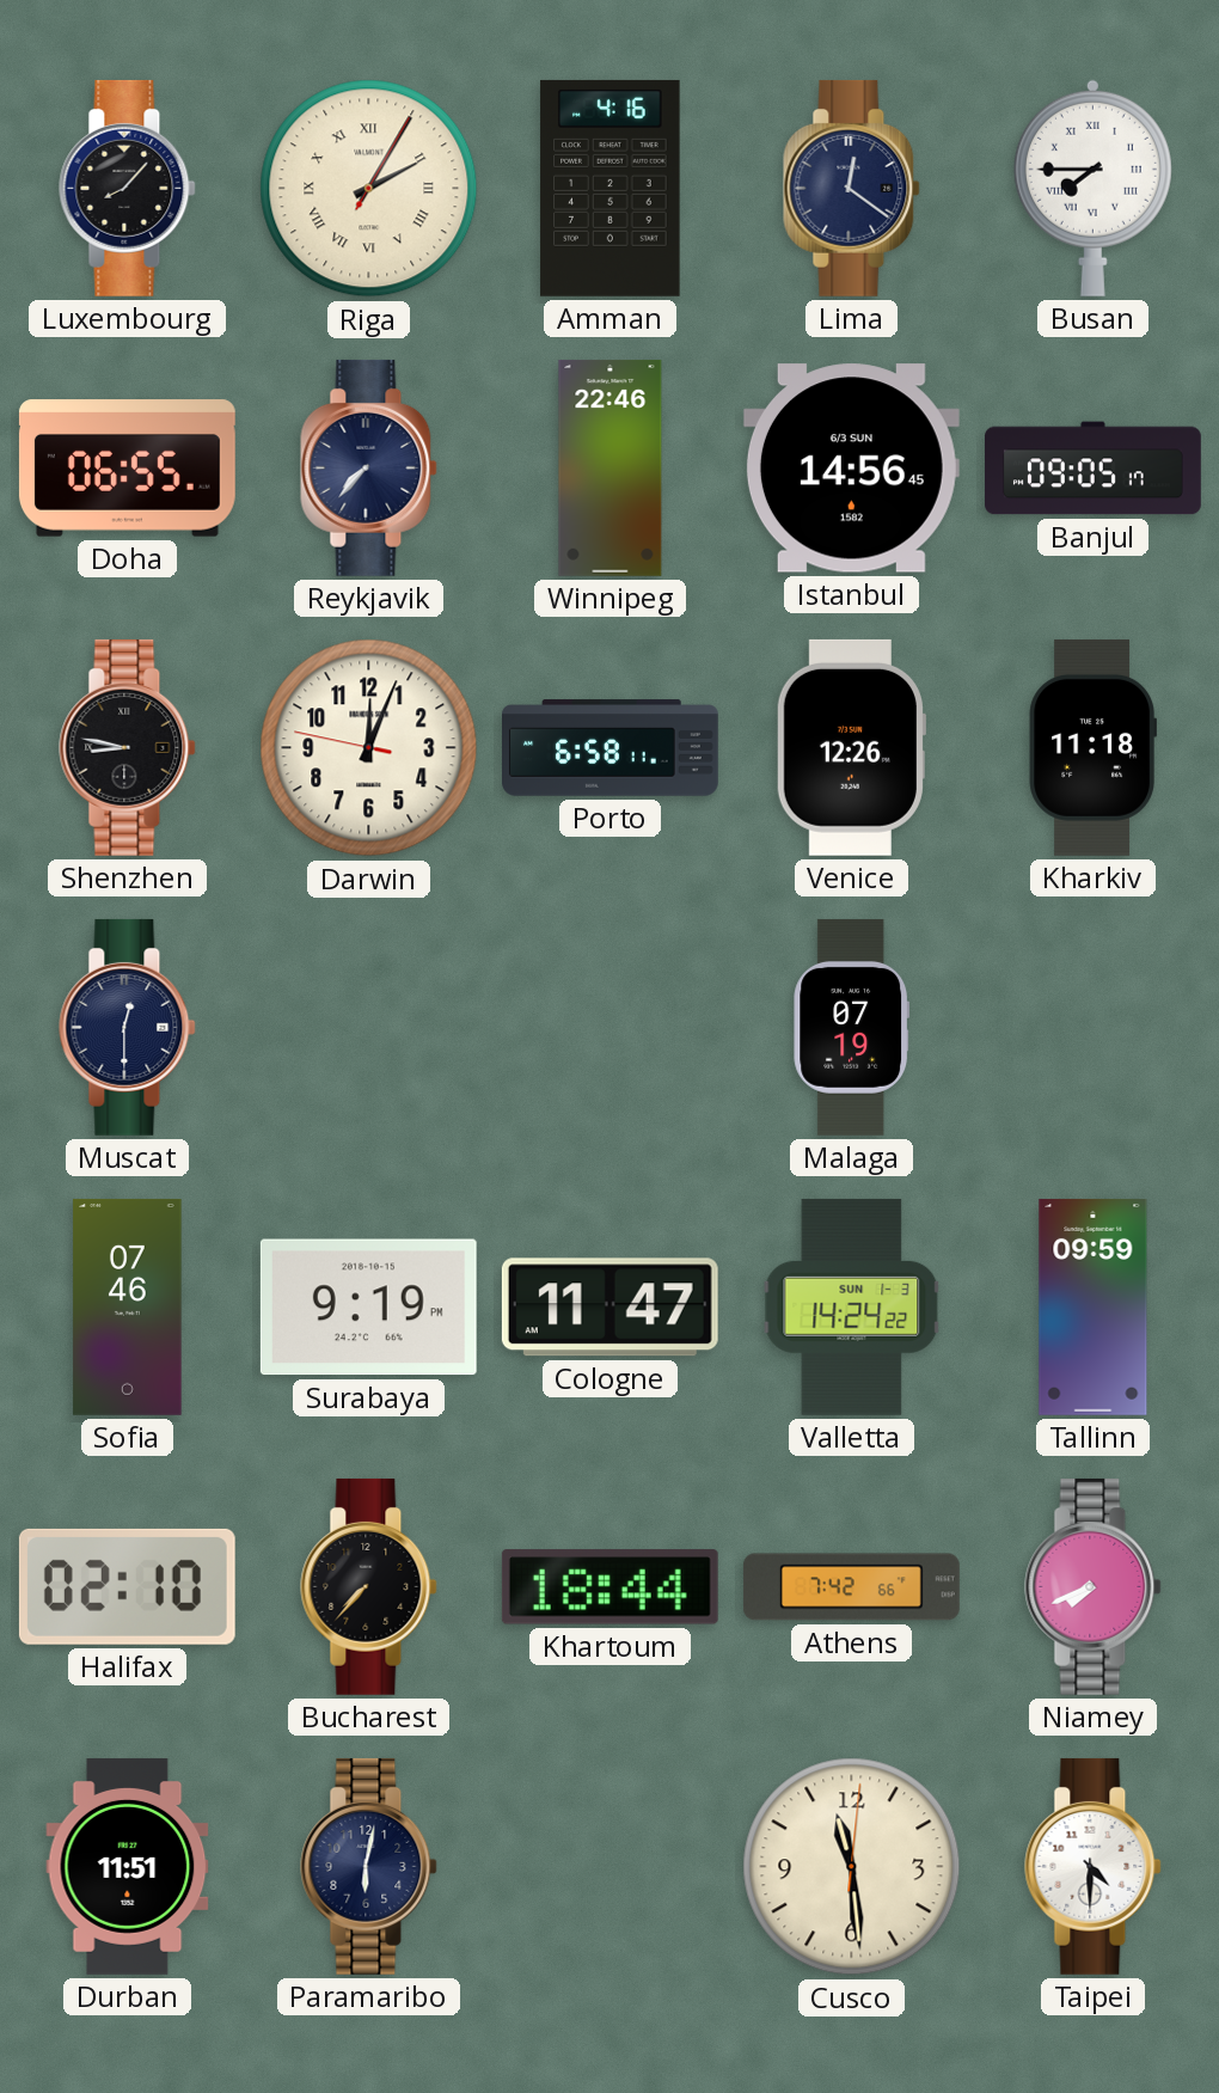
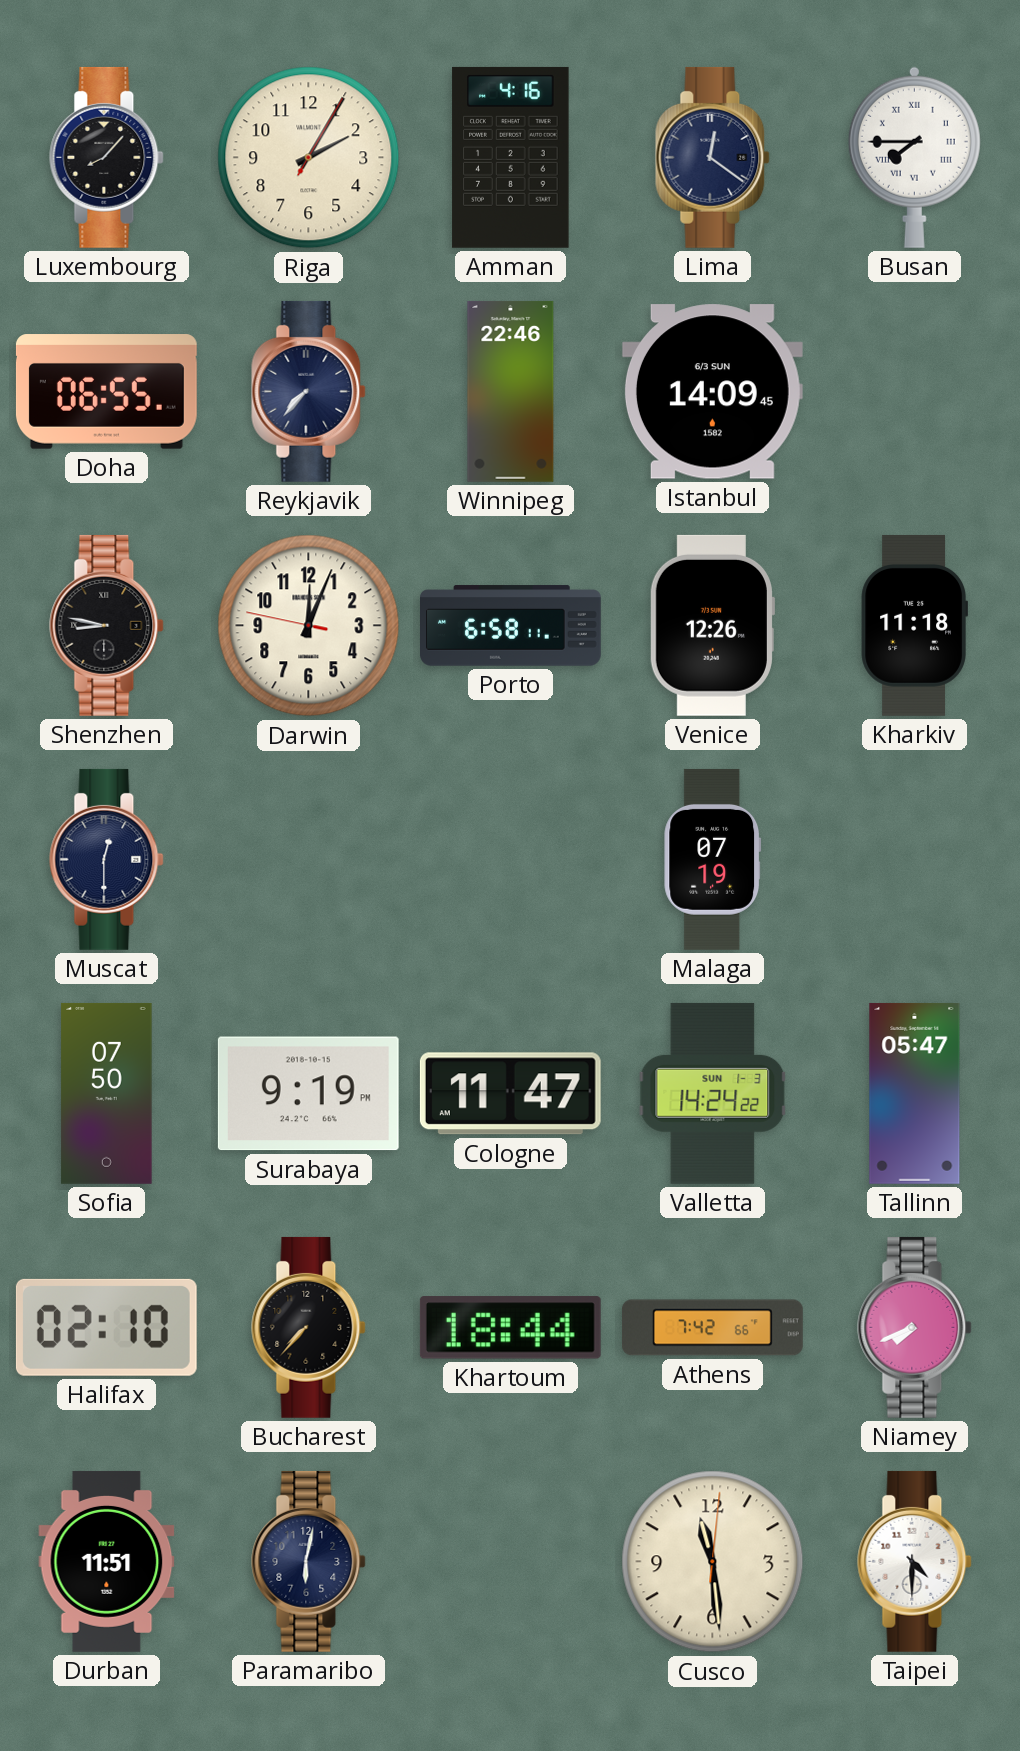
Riga numerals: Roman -> Arabic
Istanbul: 14:56 -> 14:09
Banjul: 09:05 -> none
Sofia: 07:46 -> 07:50
Tallinn: 09:59 -> 05:47
